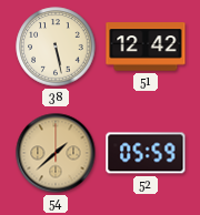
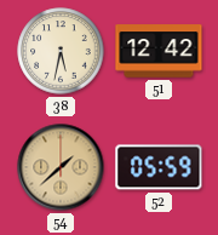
38: 5:28 -> 5:32
